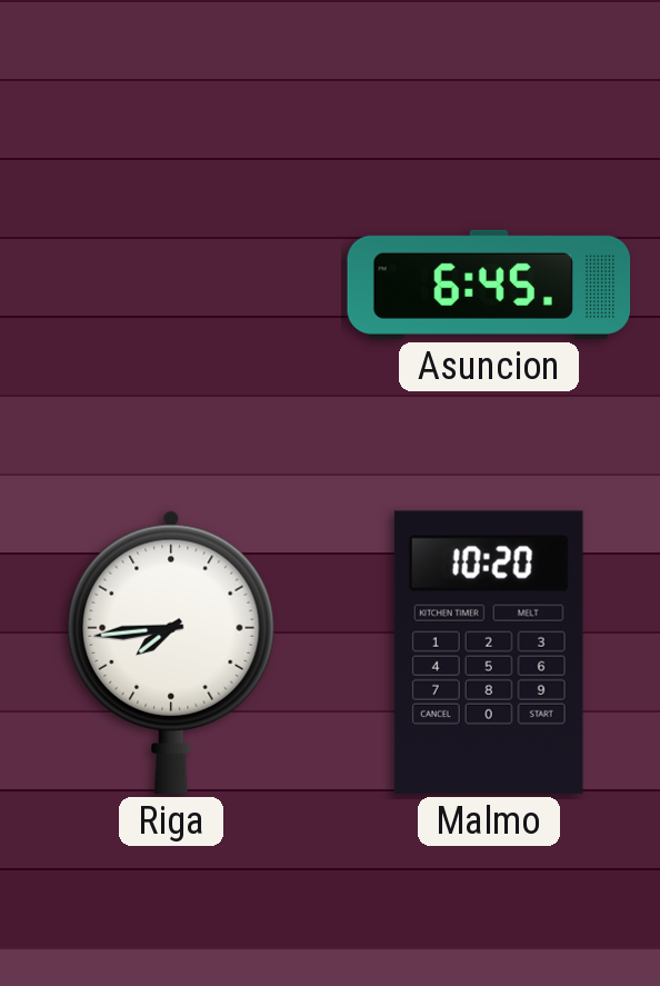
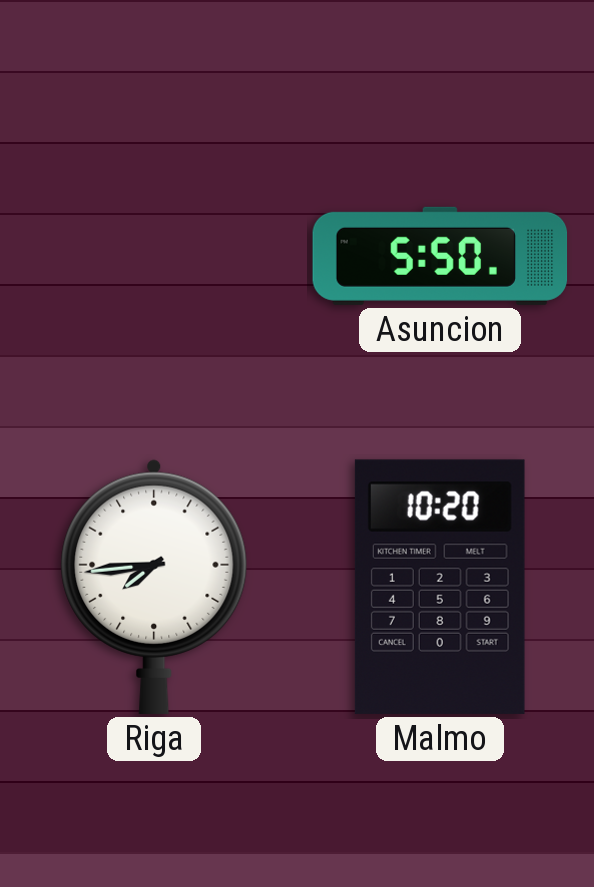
Asuncion: 6:45 -> 5:50
